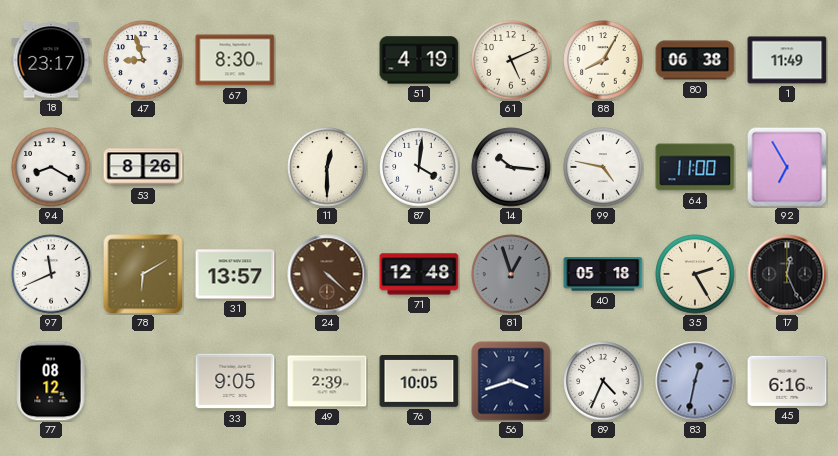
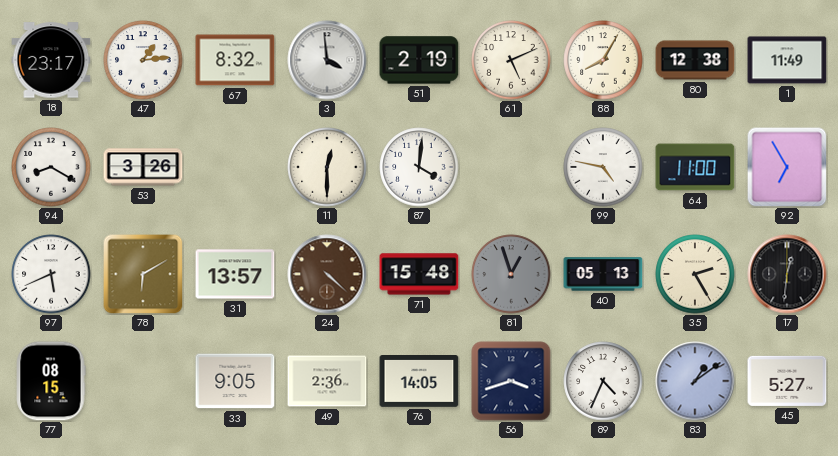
47: 8:57 -> 1:14
67: 8:30 -> 8:32
3: none -> 3:59
51: 4:19 -> 2:19
80: 06:38 -> 12:38
53: 8:26 -> 3:26
14: 10:16 -> none
97: 11:41 -> 5:41
71: 12:48 -> 15:48
40: 05:18 -> 05:13
17: 12:26 -> 12:31
77: 08:12 -> 08:15
49: 2:39 -> 2:36
76: 10:05 -> 14:05
83: 12:32 -> 1:09
45: 6:16 -> 5:27
